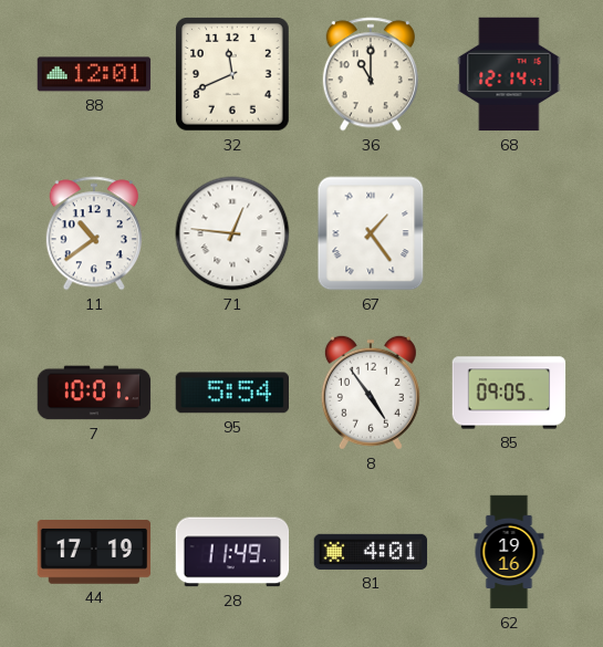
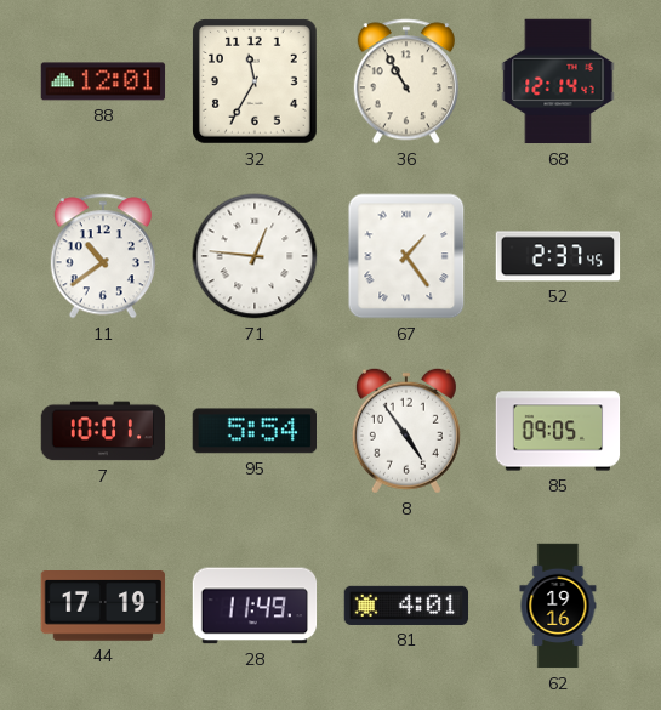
32: 11:41 -> 11:35
36: 11:00 -> 10:55
52: none -> 2:37
